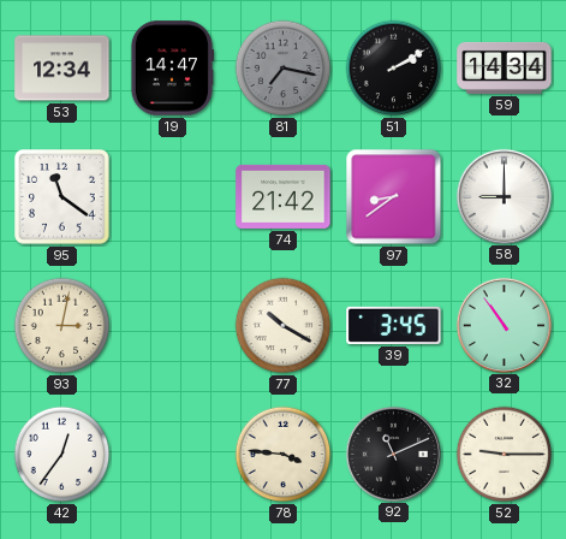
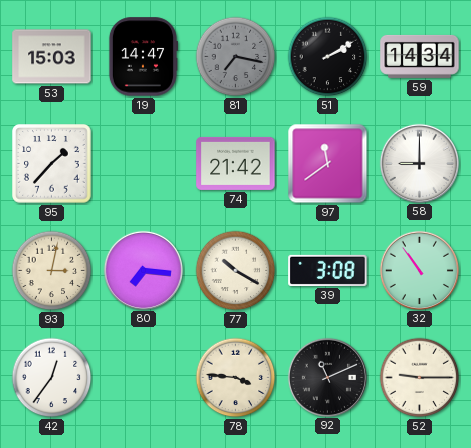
53: 12:34 -> 15:03
95: 11:21 -> 1:37
97: 8:39 -> 11:39
80: none -> 7:16
39: 3:45 -> 3:08
